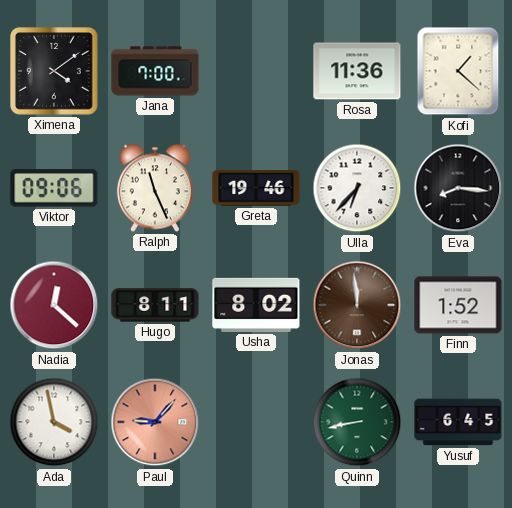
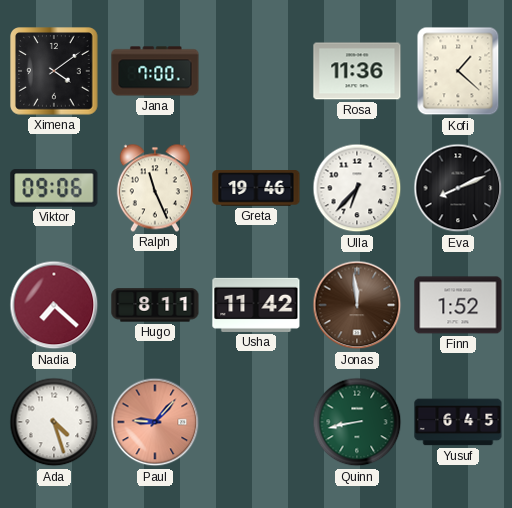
Eva: 8:16 -> 8:11
Nadia: 12:22 -> 7:22
Usha: 8:02 -> 11:42
Ada: 3:58 -> 4:27
